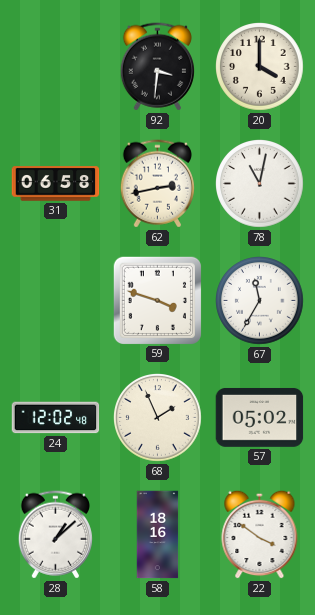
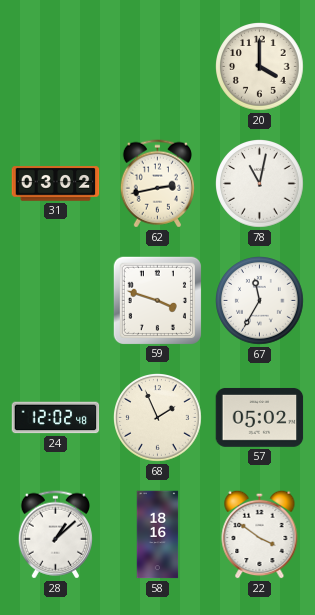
92: 3:31 -> none
31: 06:58 -> 03:02
